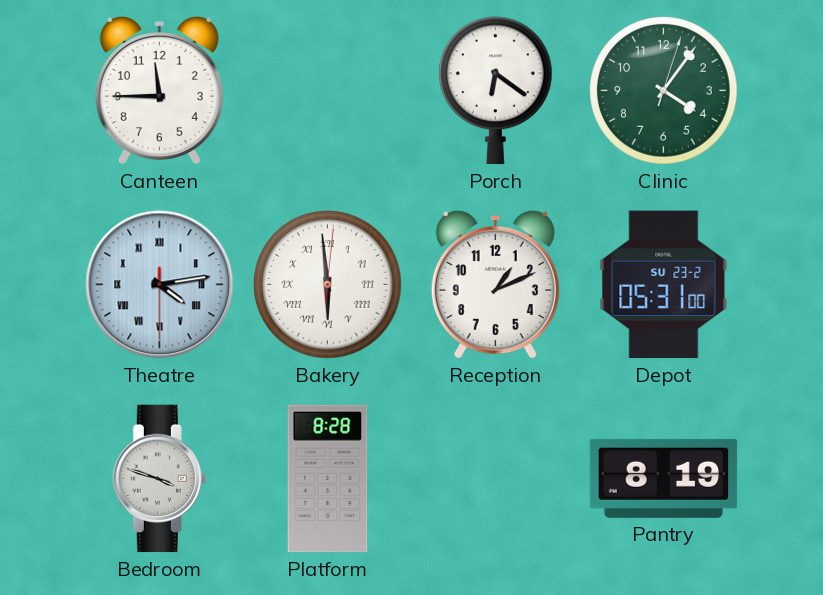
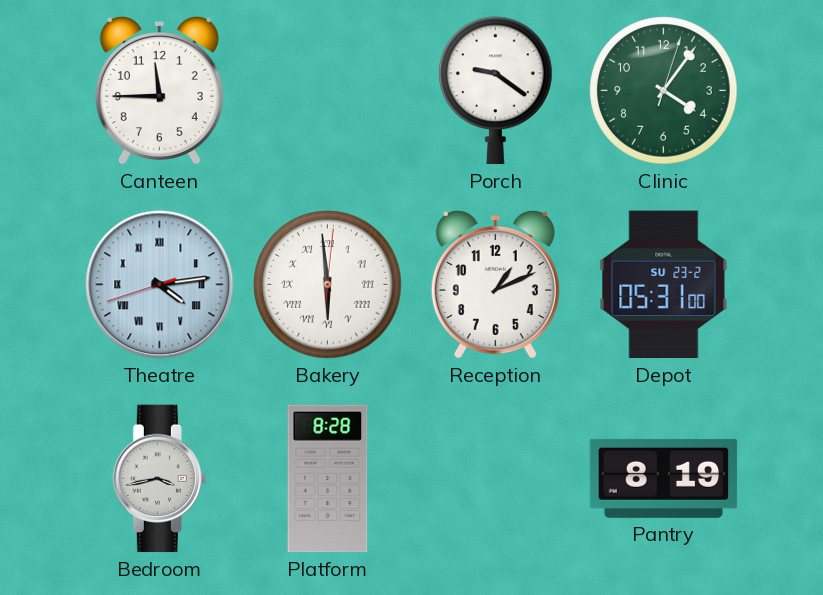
Porch: 6:21 -> 9:21
Theatre: 4:13:30 -> 4:13:42
Bedroom: 3:48 -> 3:43
